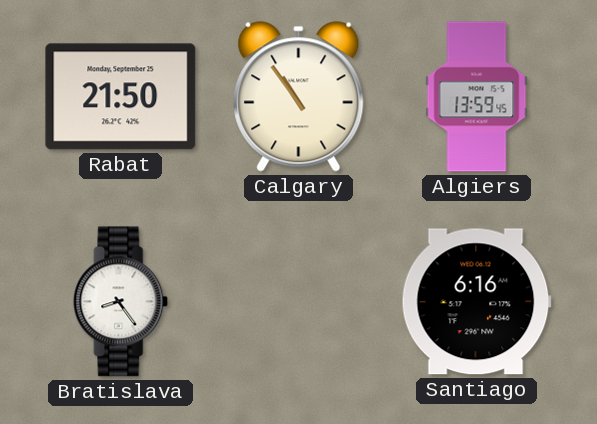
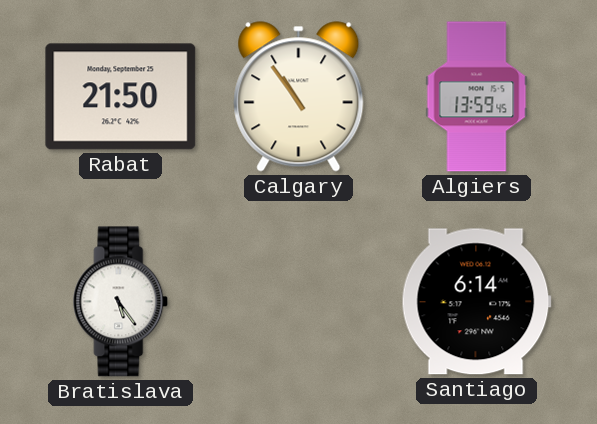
Bratislava: 8:24 -> 5:24
Santiago: 6:16 -> 6:14
